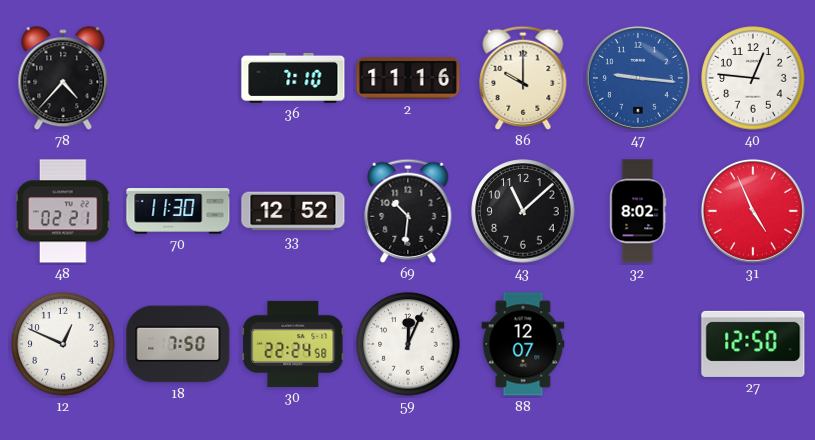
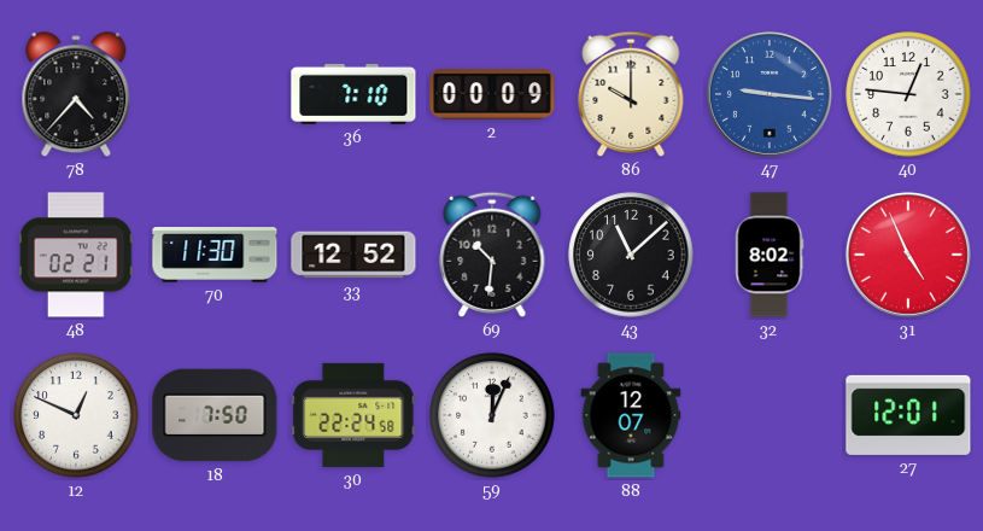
2: 11:16 -> 00:09
27: 12:50 -> 12:01
